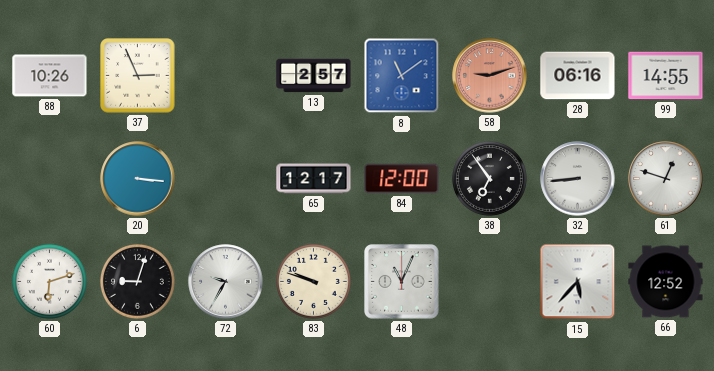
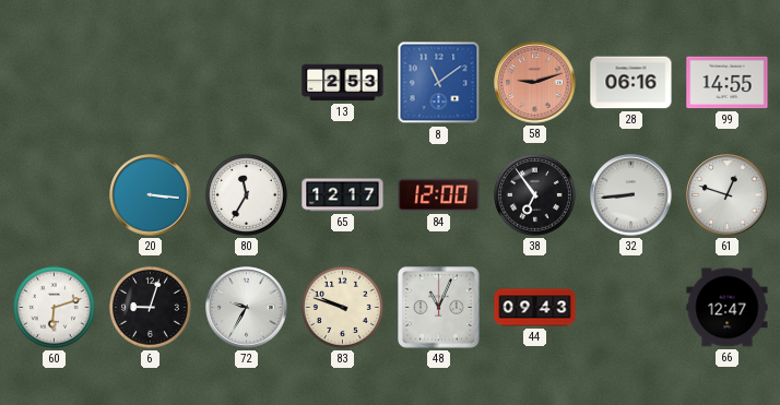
88: 10:26 -> none
37: 2:56 -> none
13: 2:57 -> 2:53
80: none -> 11:35
44: none -> 09:43
15: 5:37 -> none
66: 12:52 -> 12:47
